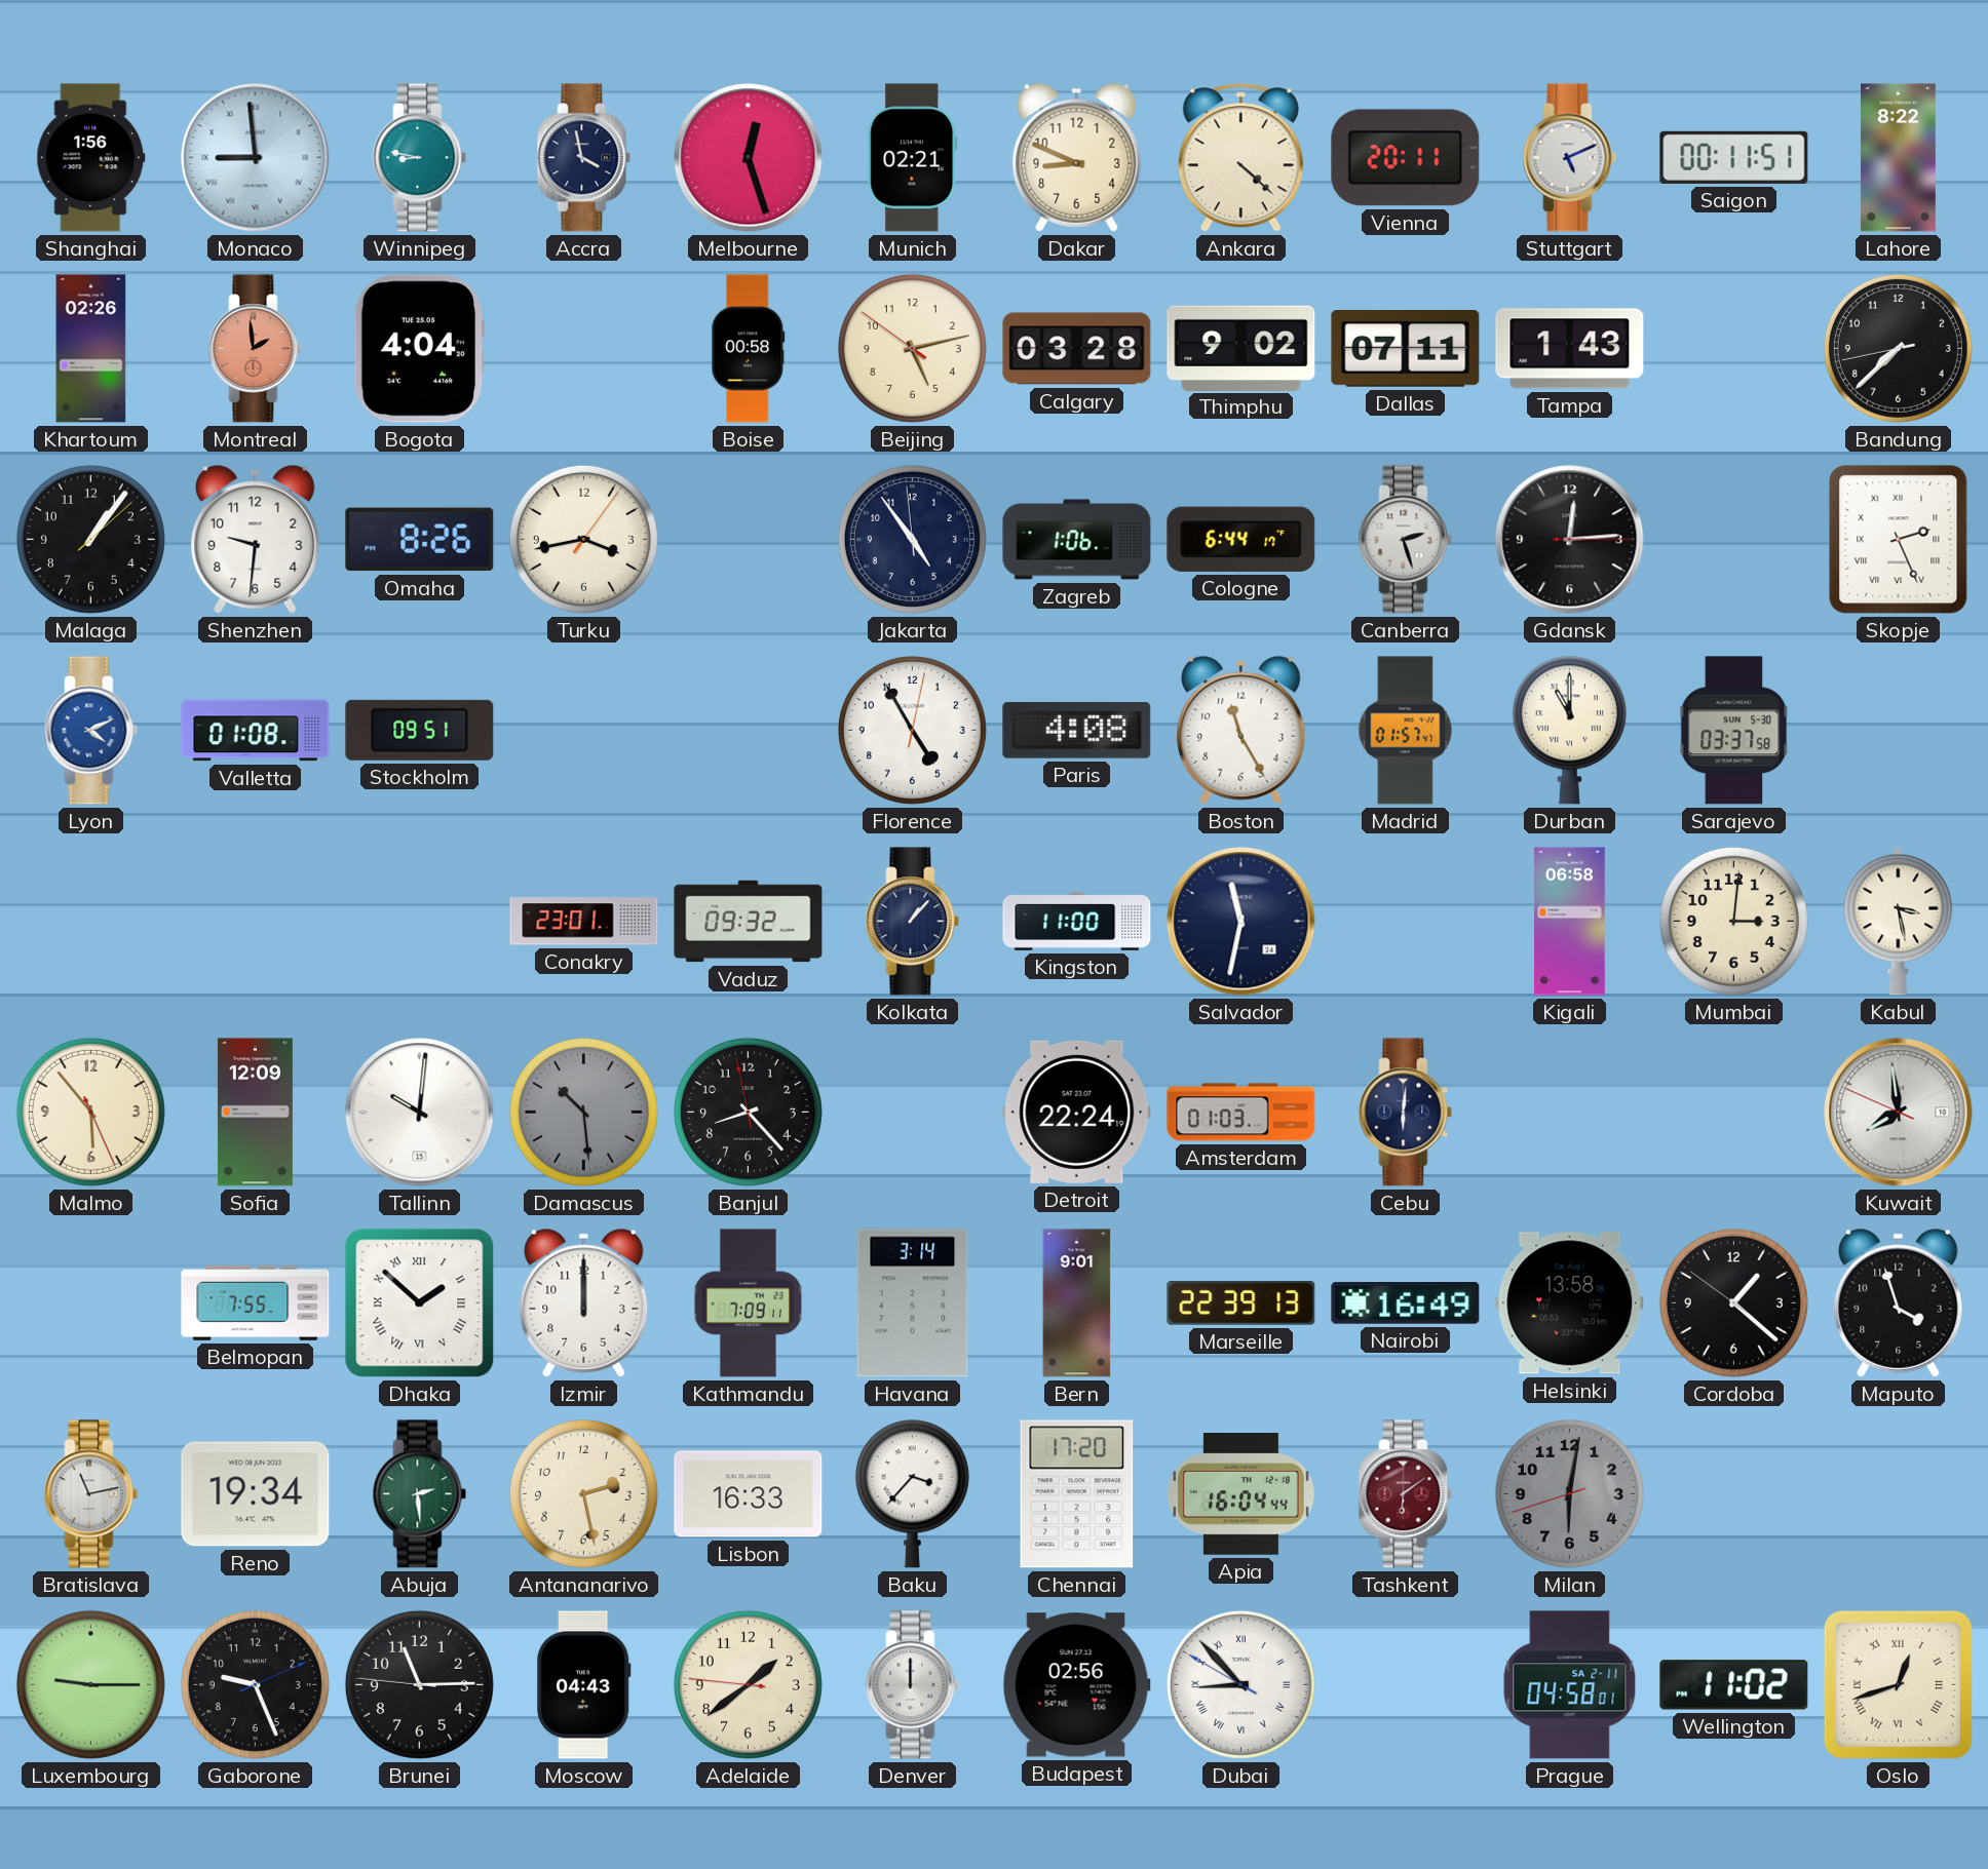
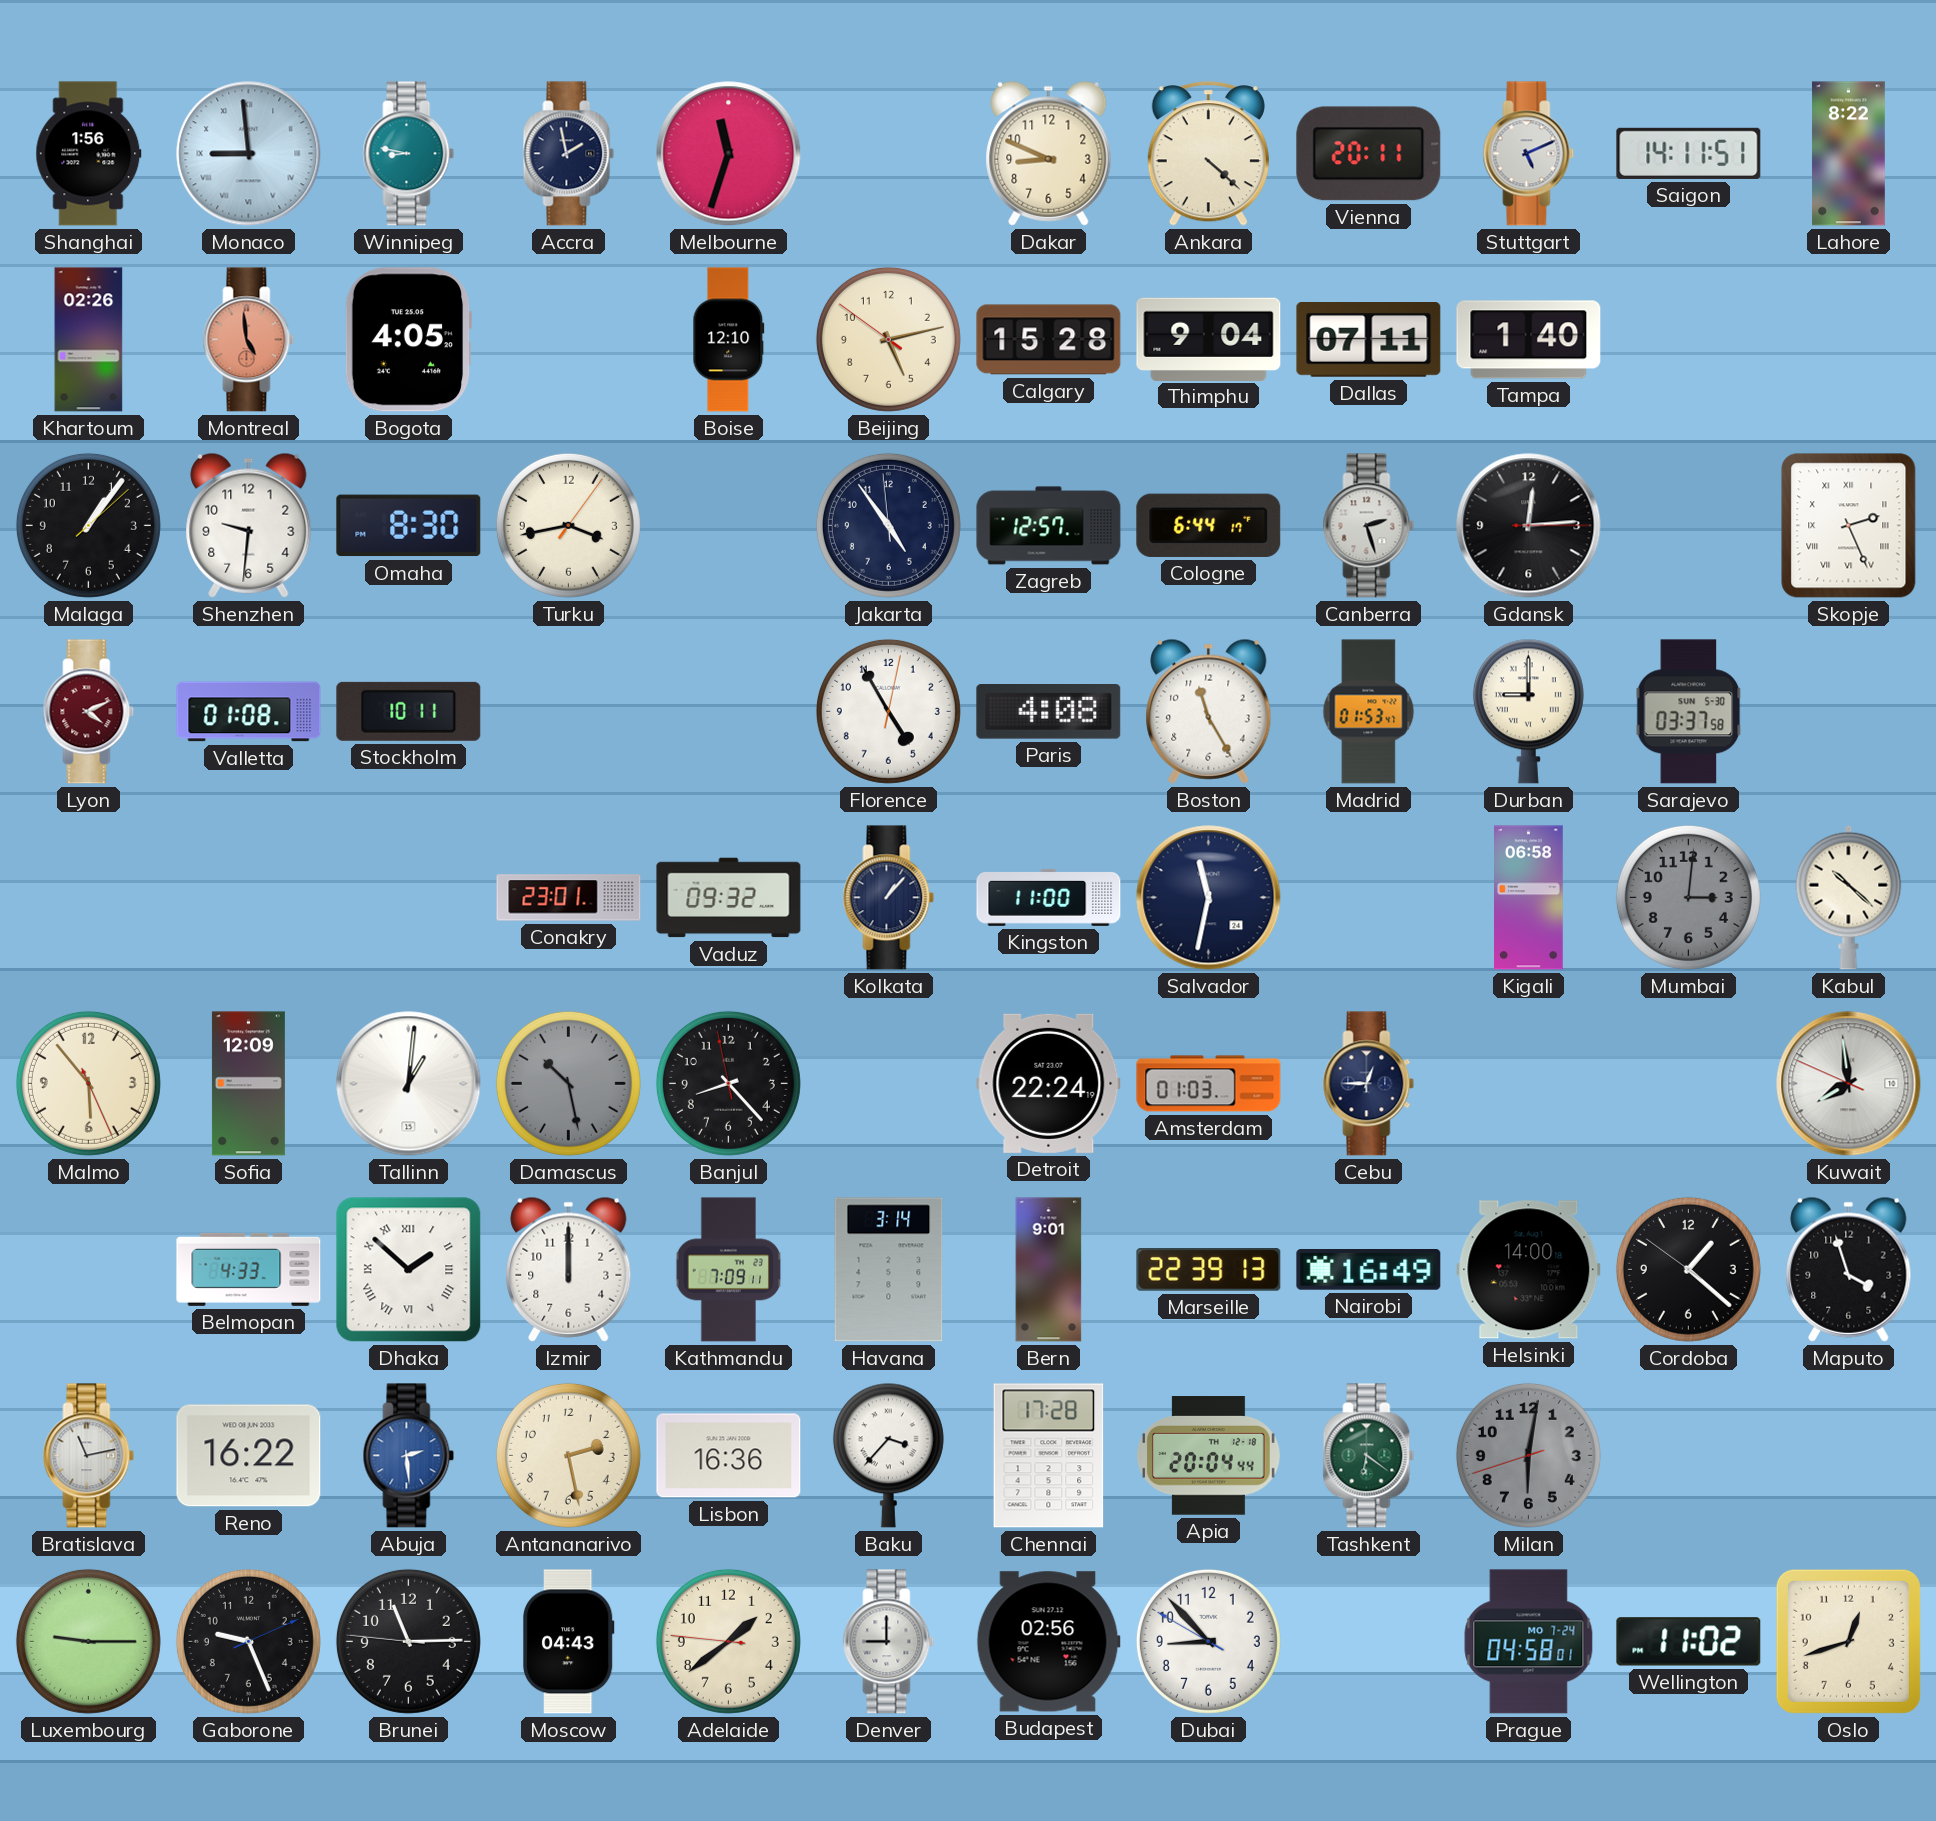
Accra: 3:58 -> 1:58
Melbourne: 12:27 -> 11:33
Munich: 02:21 -> none
Saigon: 00:11 -> 14:11
Montreal: 1:59 -> 4:59
Bogota: 4:04 -> 4:05
Boise: 00:58 -> 12:10
Calgary: 03:28 -> 15:28
Thimphu: 9:02 -> 9:04
Tampa: 1:43 -> 1:40
Bandung: 7:37 -> none
Omaha: 8:26 -> 8:30
Zagreb: 1:06 -> 12:57
Lyon dial: blue -> burgundy
Stockholm: 09:51 -> 10:11
Madrid: 01:57 -> 01:53
Durban: 11:00 -> 9:00
Mumbai dial: cream -> grey
Kabul: 3:28 -> 10:22
Tallinn: 10:01 -> 1:01
Damascus: 10:29 -> 10:28
Cebu: 6:01 -> 12:45
Belmopan: 7:55 -> 4:33
Helsinki: 13:58 -> 14:00
Reno: 19:34 -> 16:22
Abuja dial: green -> blue
Lisbon: 16:33 -> 16:36
Chennai: 17:20 -> 17:28
Apia: 16:04 -> 20:04
Tashkent: 6:09 -> 6:21
Tashkent dial: burgundy -> green
Denver: 12:00 -> 9:00
Dubai numerals: Roman -> Arabic
Prague date: SA 2-11 -> MO 7-24
Oslo numerals: Roman -> Arabic
